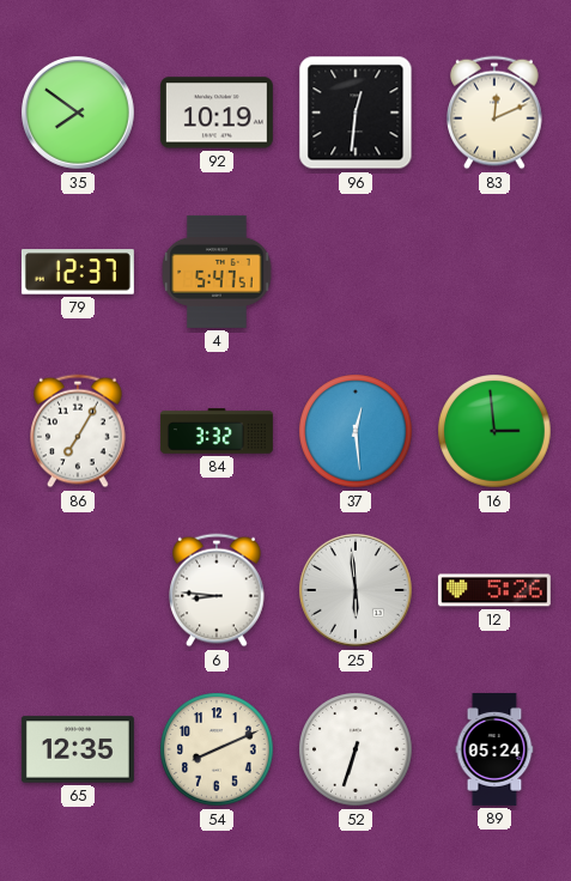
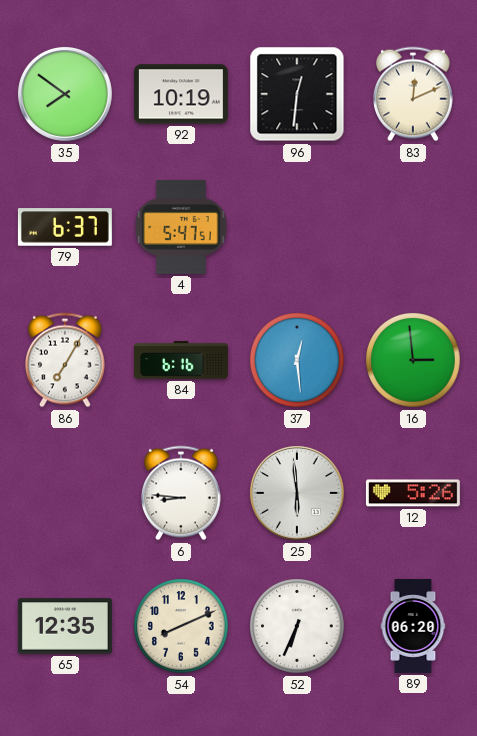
79: 12:37 -> 6:37
84: 3:32 -> 6:16
52: 6:33 -> 6:34
89: 05:24 -> 06:20
